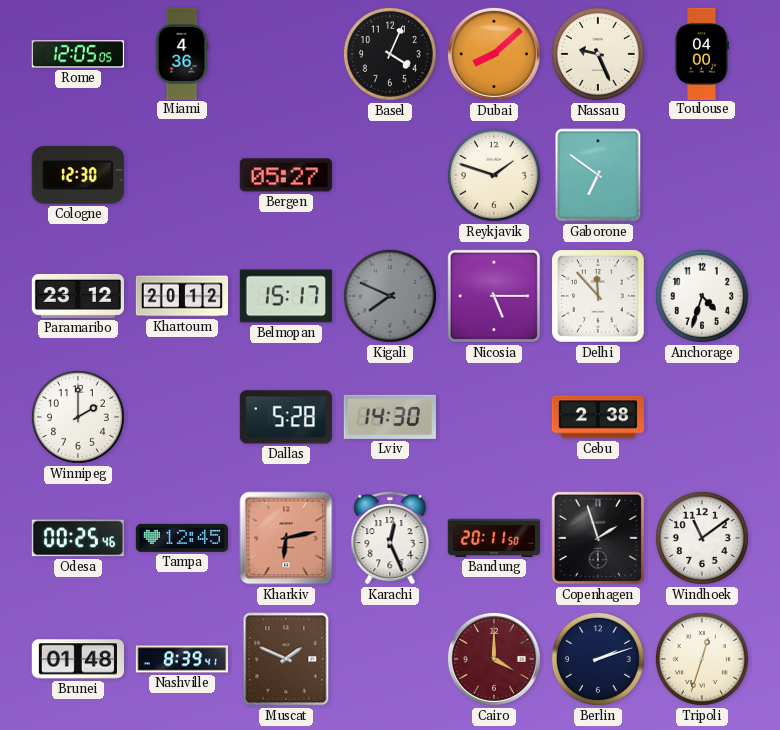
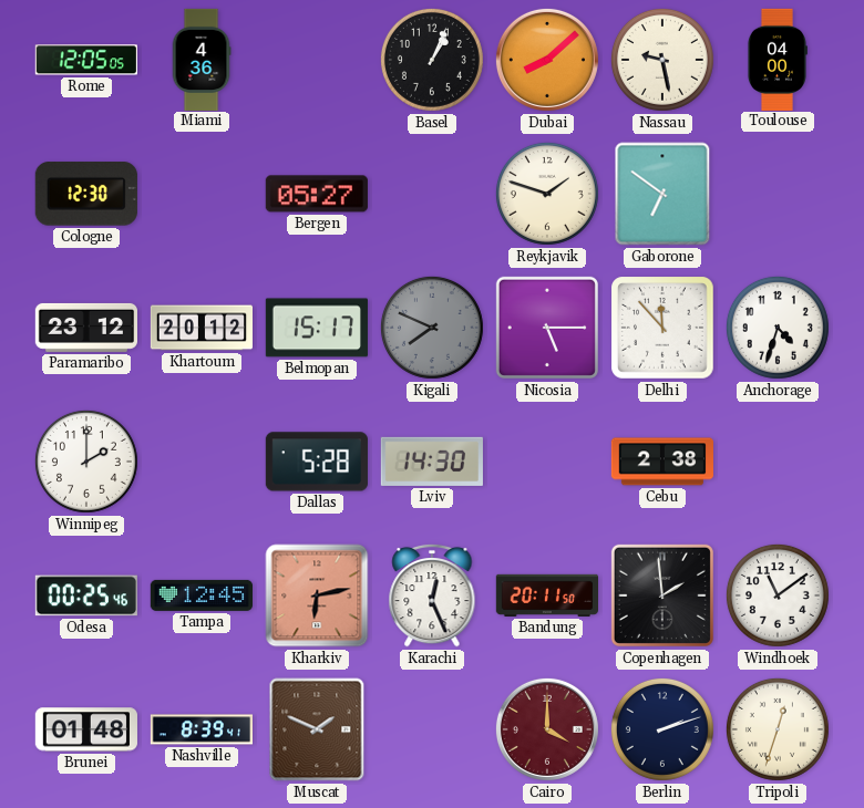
Basel: 4:04 -> 1:04
Nassau: 9:26 -> 9:28
Copenhagen: 1:57 -> 1:59
